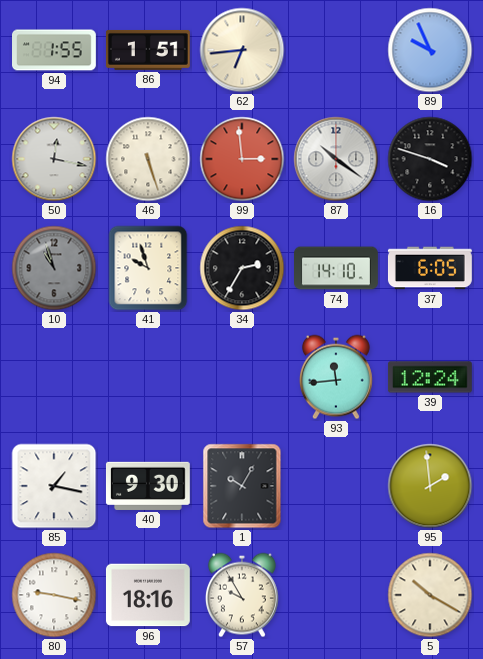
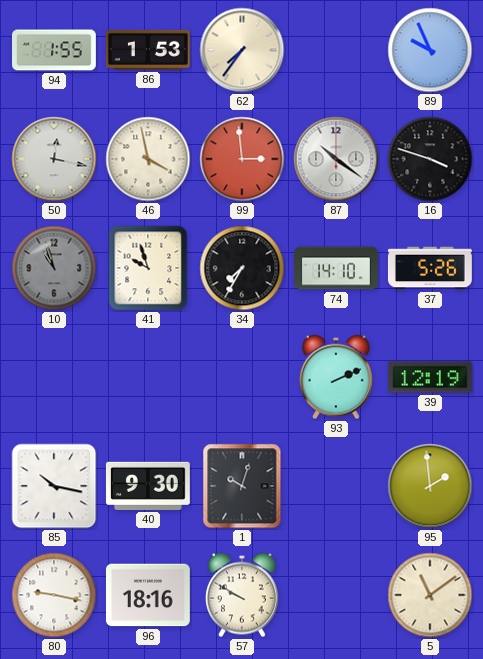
86: 1:51 -> 1:53
62: 6:44 -> 7:36
46: 5:27 -> 3:58
34: 2:35 -> 7:35
37: 6:05 -> 5:26
93: 11:44 -> 2:11
39: 12:24 -> 12:19
85: 1:17 -> 10:17
1: 10:05 -> 10:03
57: 9:55 -> 9:50
5: 10:20 -> 11:09
